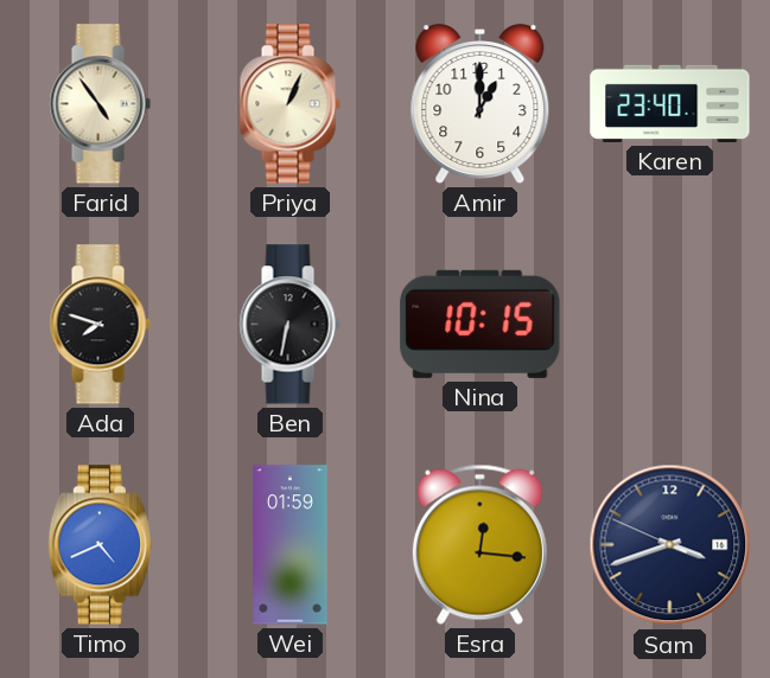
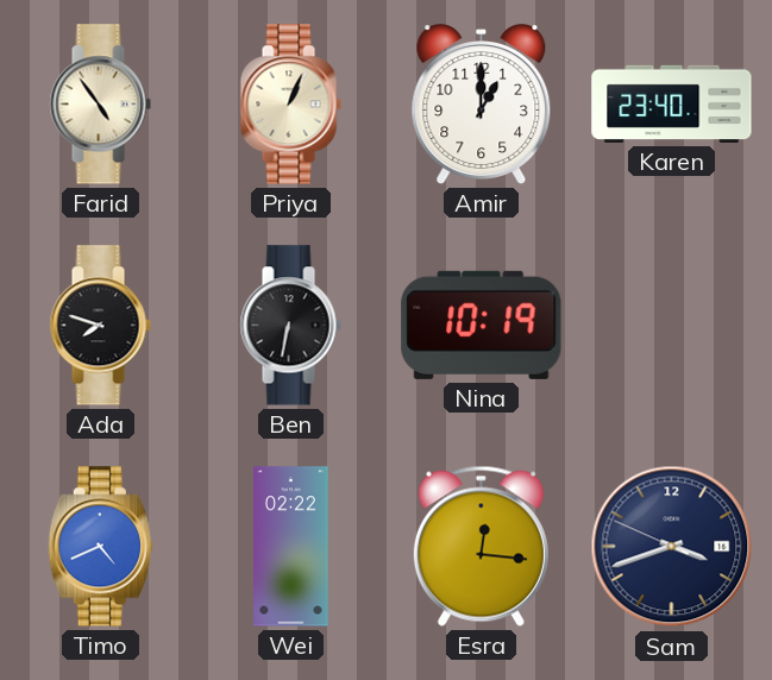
Nina: 10:15 -> 10:19
Wei: 01:59 -> 02:22
